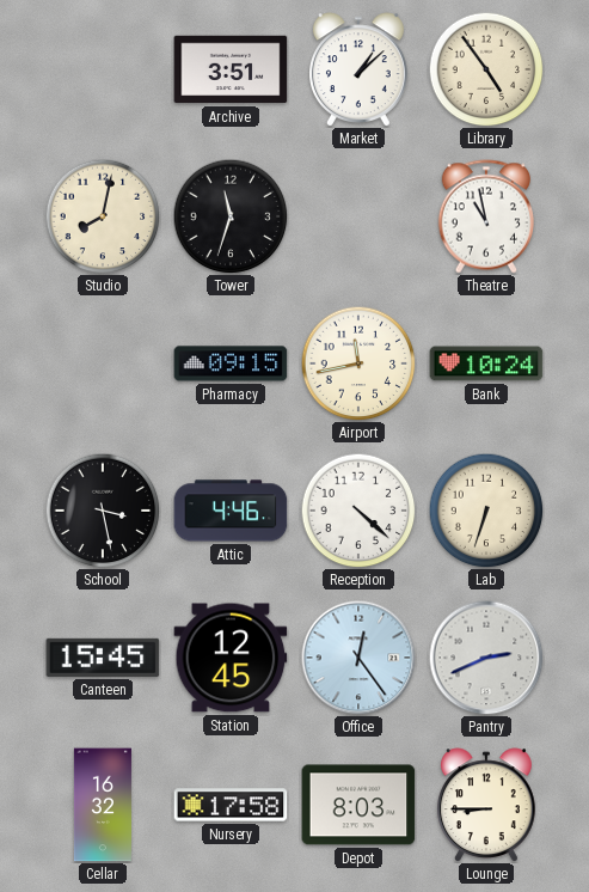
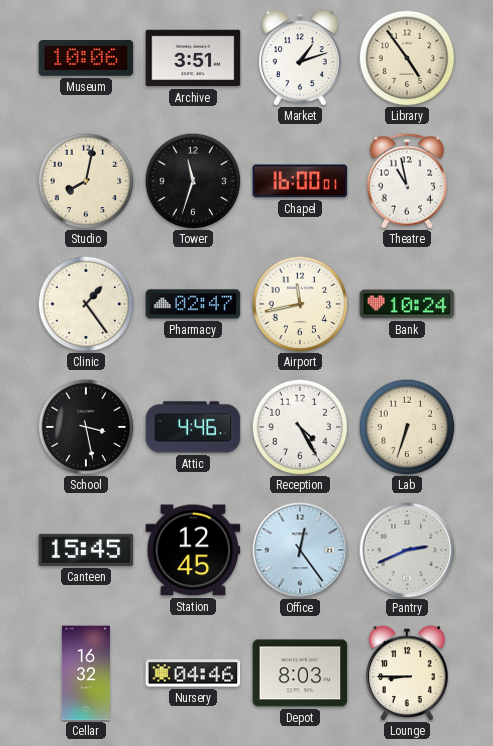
Museum: none -> 10:06
Market: 1:08 -> 1:12
Chapel: none -> 16:00
Clinic: none -> 1:24
Pharmacy: 09:15 -> 02:47
Reception: 4:22 -> 4:25
Nursery: 17:58 -> 04:46
